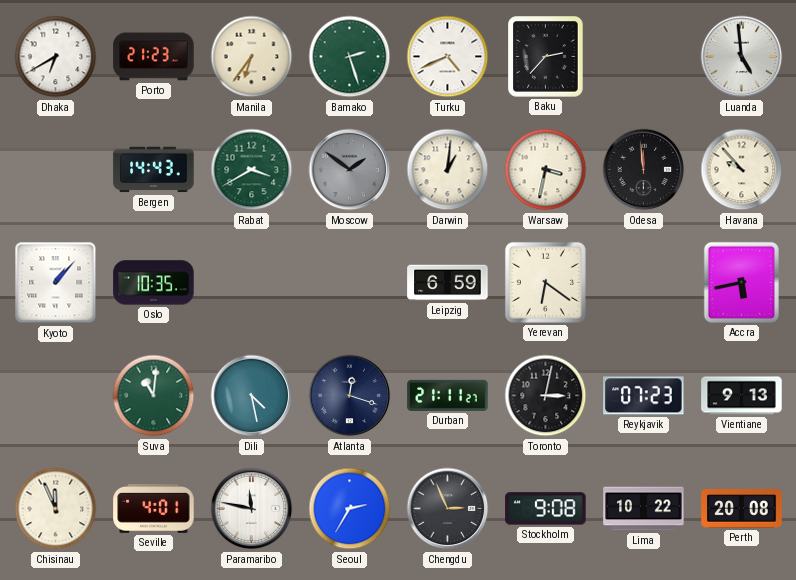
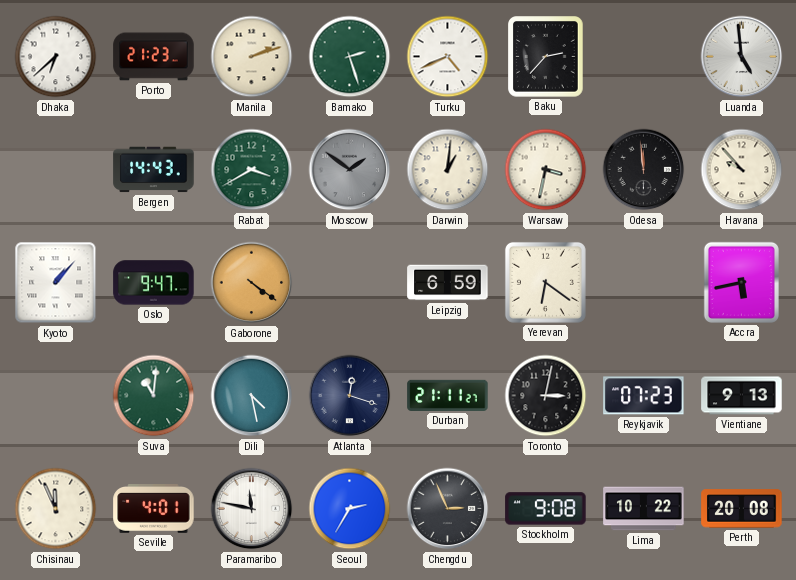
Dhaka: 6:40 -> 6:38
Manila: 6:36 -> 2:12
Oslo: 10:35 -> 9:47
Gaborone: none -> 4:21
